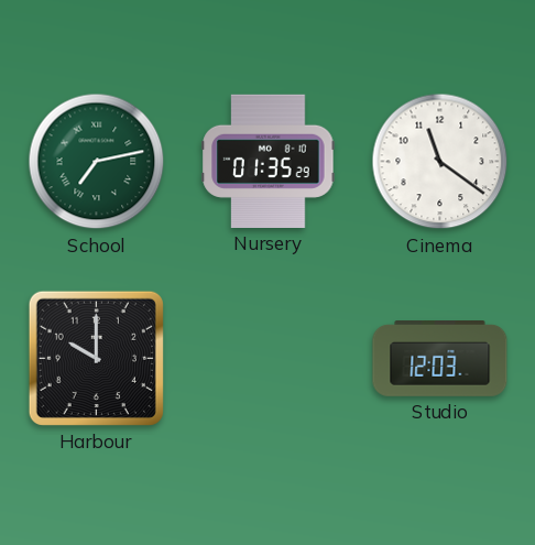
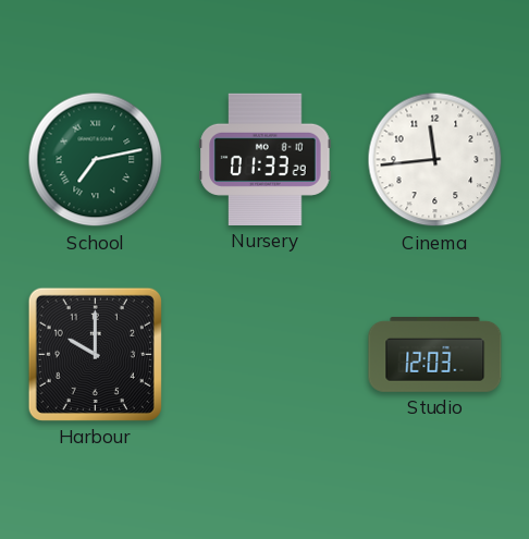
Nursery: 01:35 -> 01:33
Cinema: 11:21 -> 11:44
